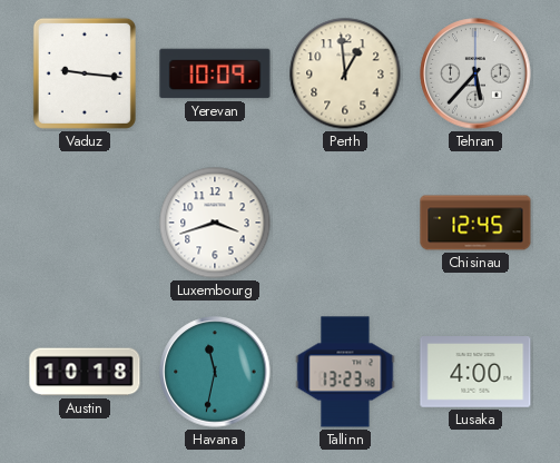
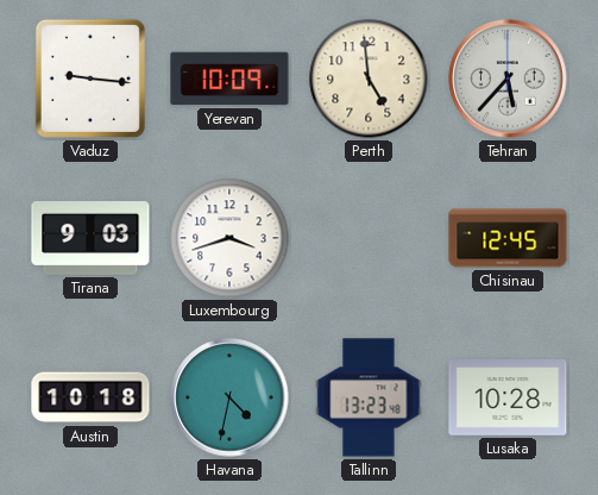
Perth: 12:59 -> 4:59
Tirana: none -> 9:03
Havana: 11:32 -> 4:32
Lusaka: 4:00 -> 10:28
